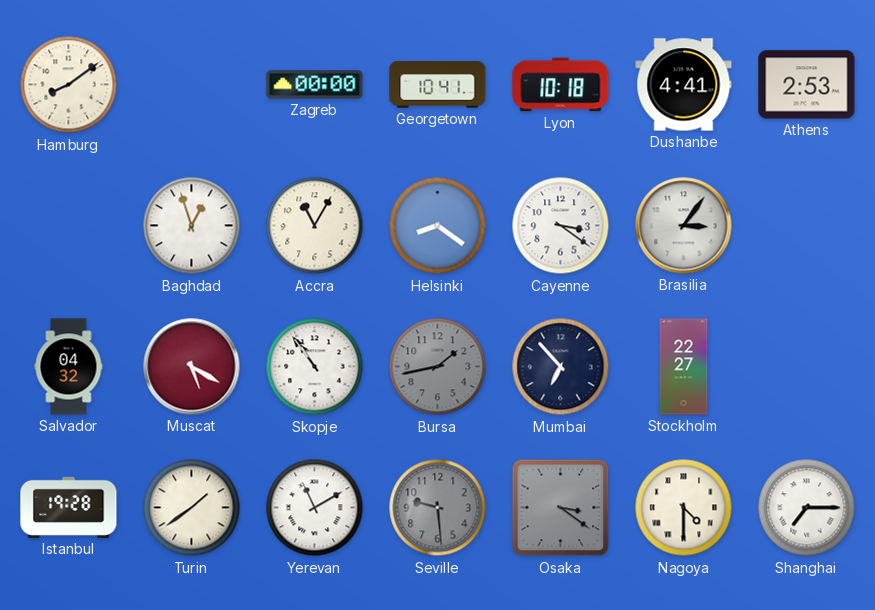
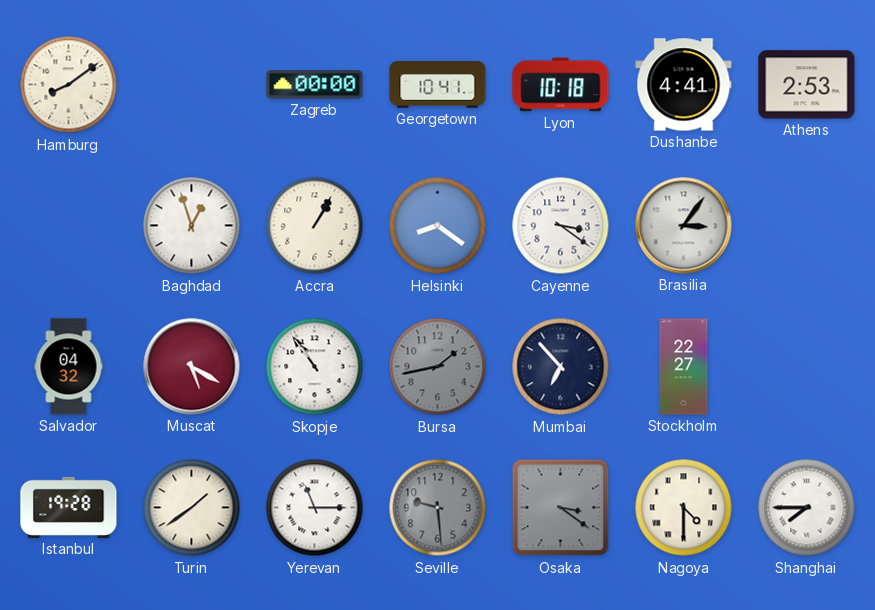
Accra: 11:05 -> 1:05
Yerevan: 11:10 -> 11:15
Shanghai: 7:15 -> 7:45
